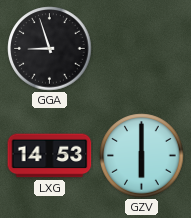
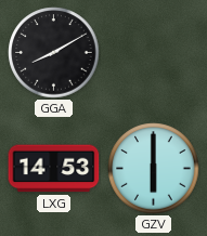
GGA: 8:57 -> 8:10
